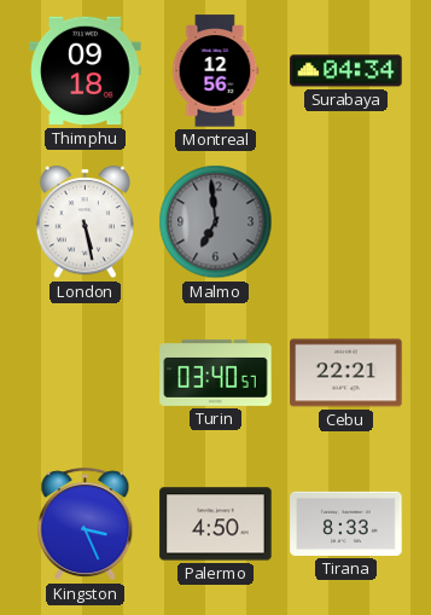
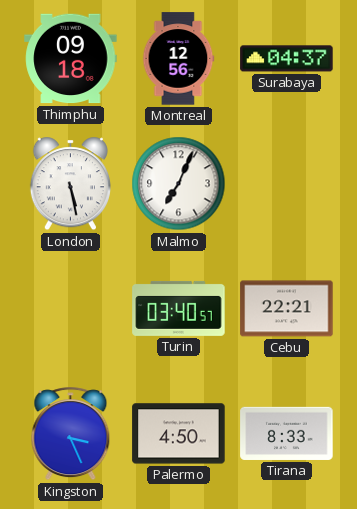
Surabaya: 04:34 -> 04:37
Malmo: 6:59 -> 7:04
Malmo dial: grey -> white
